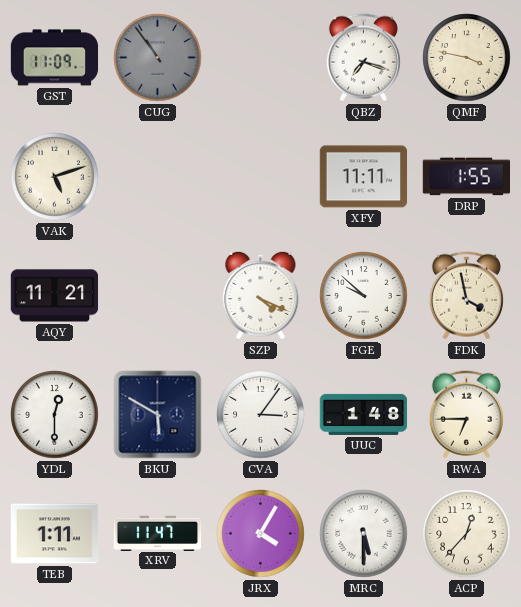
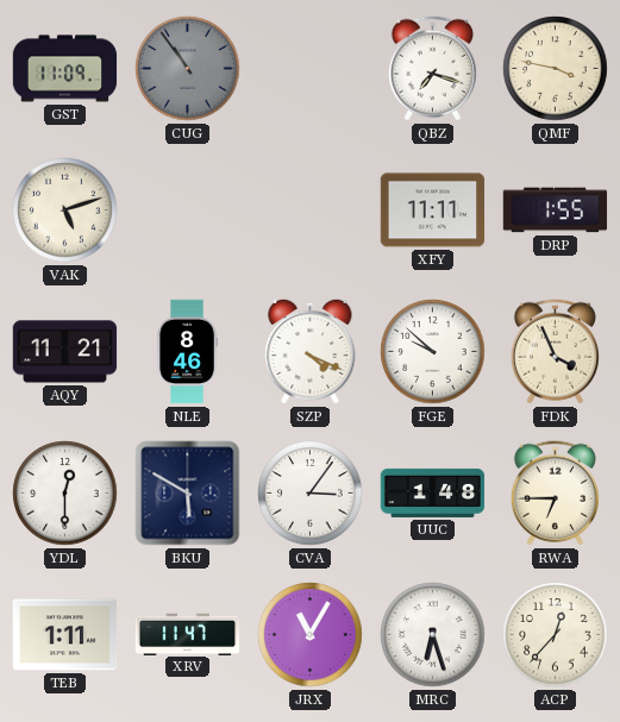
NLE: none -> 8:46
FDK: 3:58 -> 3:56
JRX: 4:05 -> 11:05
MRC: 5:30 -> 6:27
